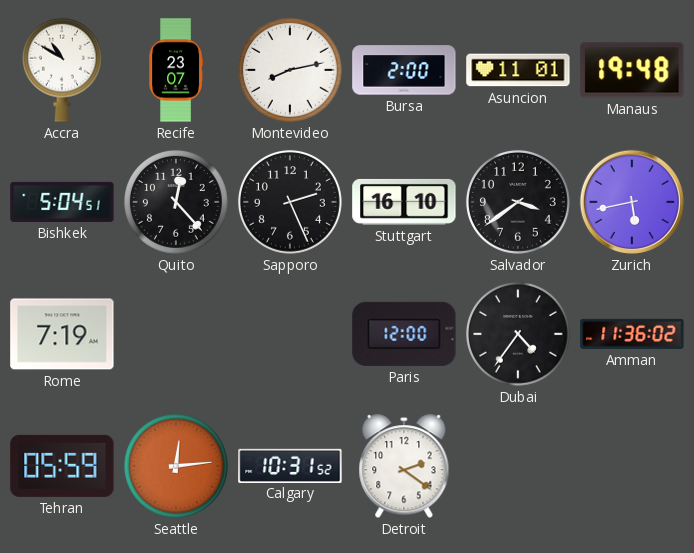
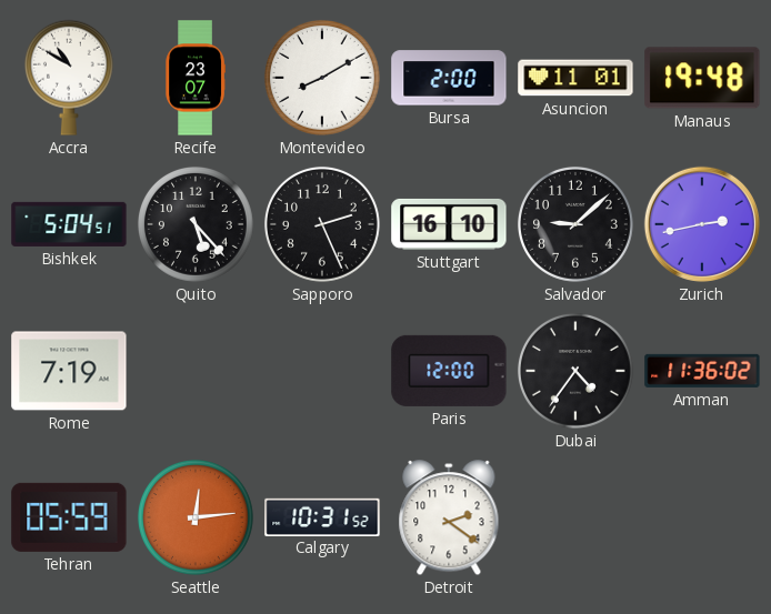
Montevideo: 8:13 -> 8:10
Quito: 12:23 -> 5:23
Salvador: 3:39 -> 9:08
Zurich: 5:43 -> 2:43
